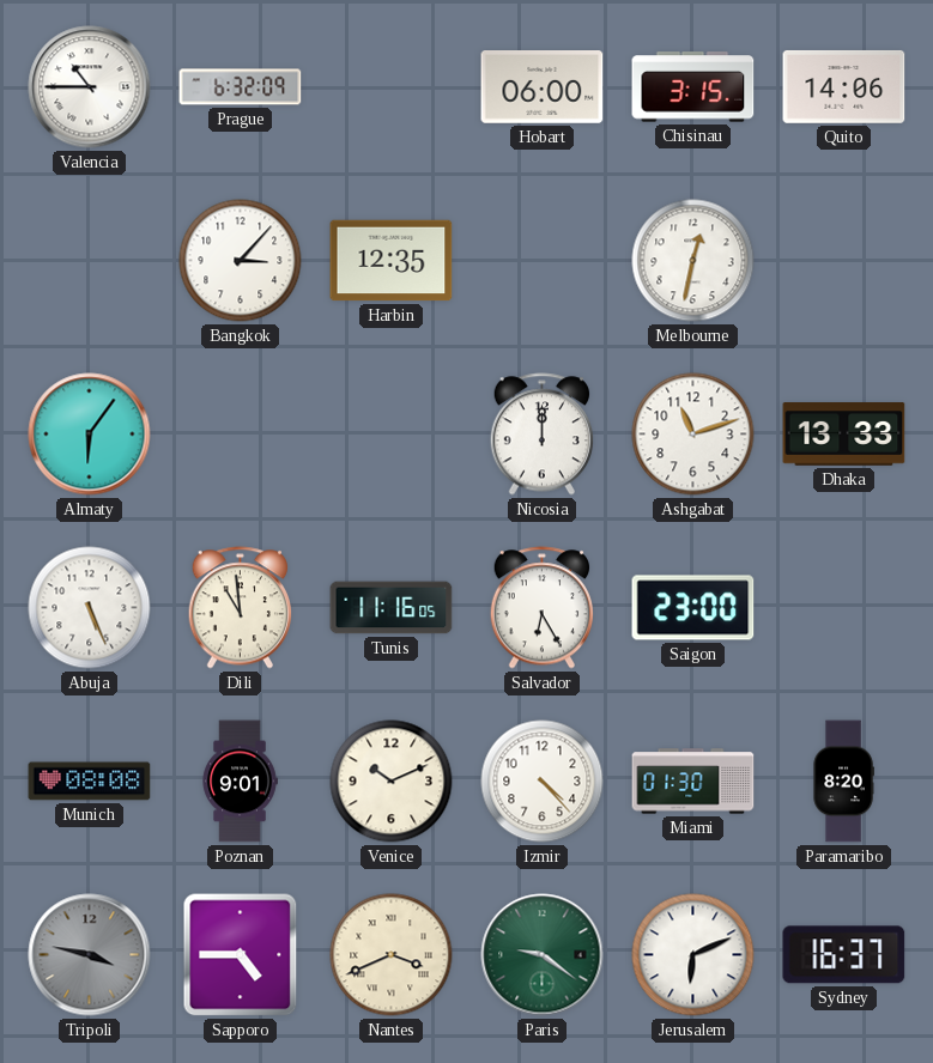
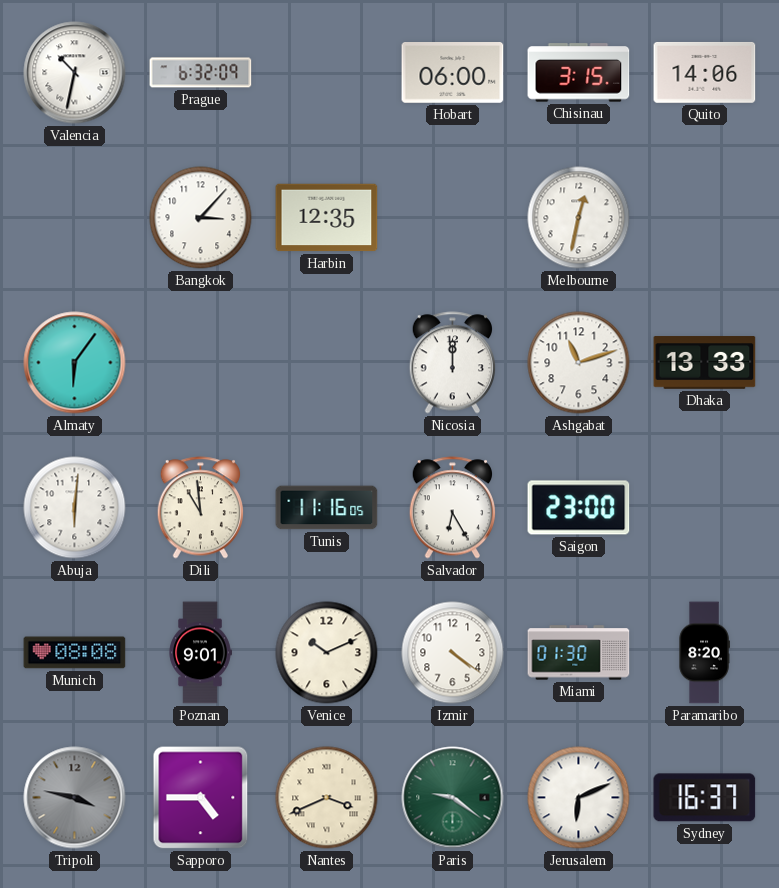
Valencia: 10:45 -> 10:32
Abuja: 5:26 -> 6:01
Izmir: 4:23 -> 4:21
